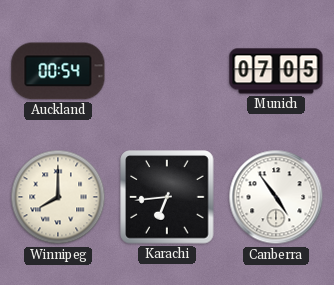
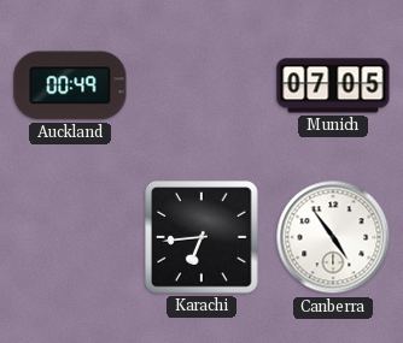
Auckland: 00:54 -> 00:49
Winnipeg: 8:00 -> none
